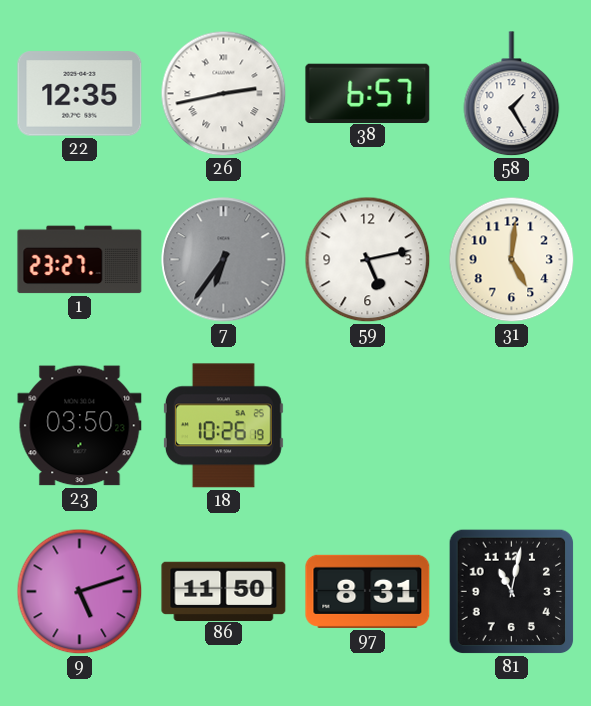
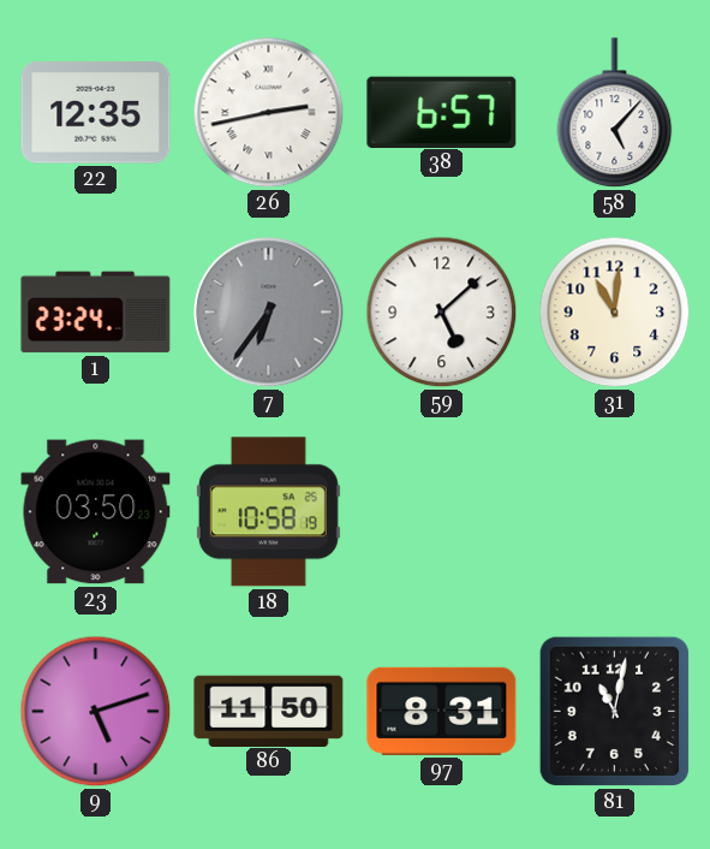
58: 1:25 -> 5:07
1: 23:27 -> 23:24
59: 5:13 -> 5:08
31: 5:01 -> 11:01
18: 10:26 -> 10:58
